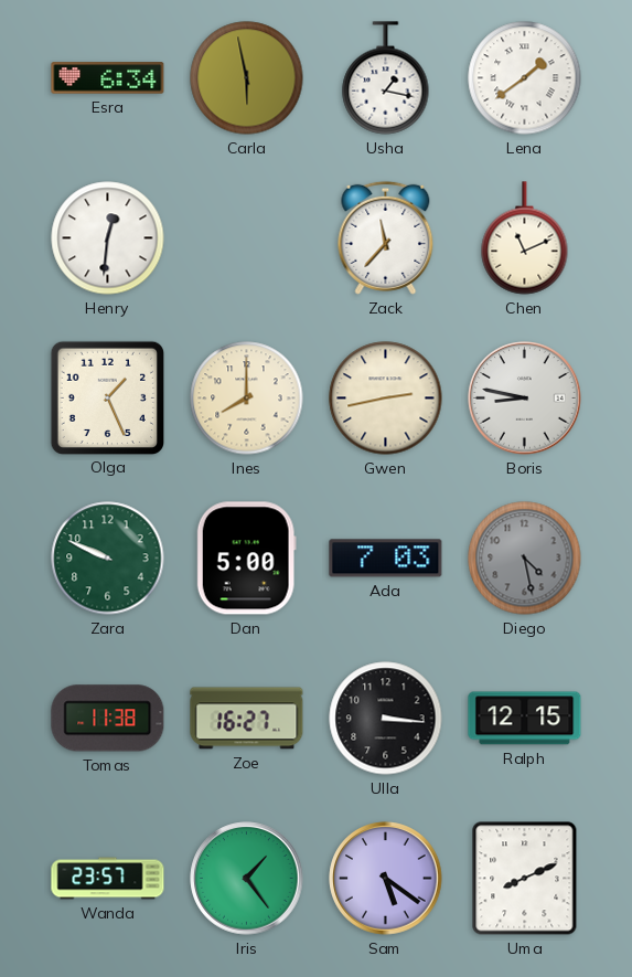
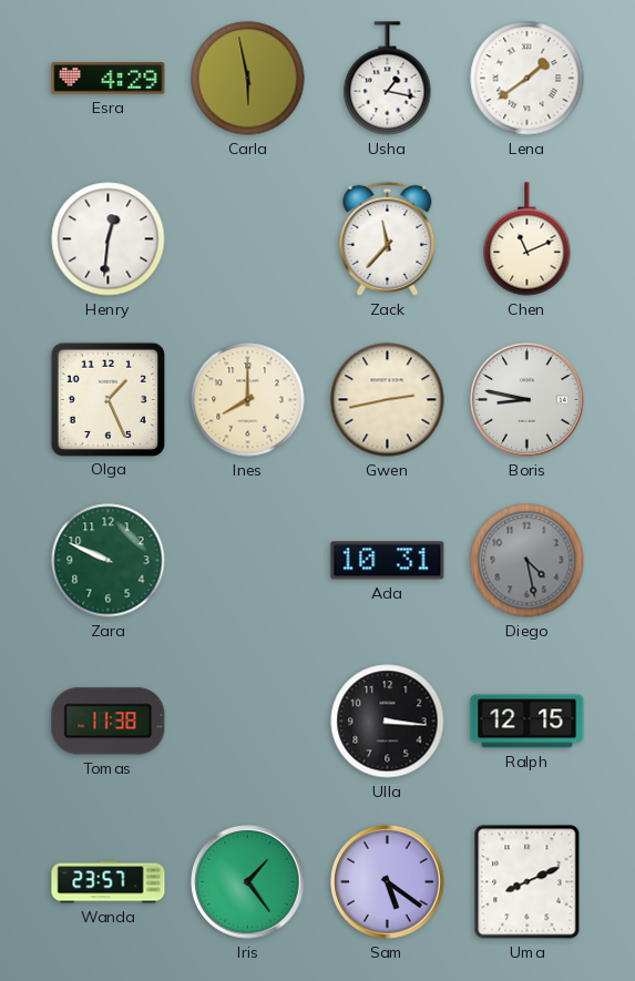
Esra: 6:34 -> 4:29
Dan: 5:00 -> none
Ada: 7:03 -> 10:31
Zoe: 16:27 -> none
